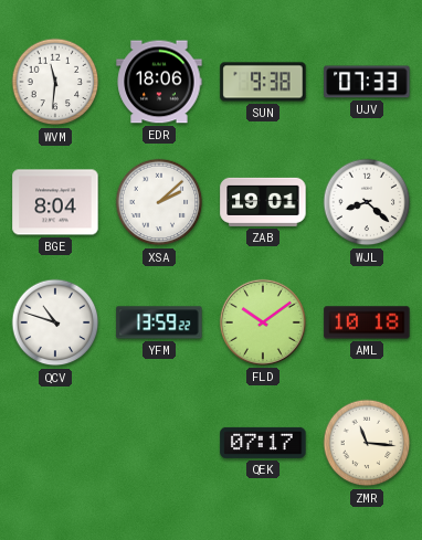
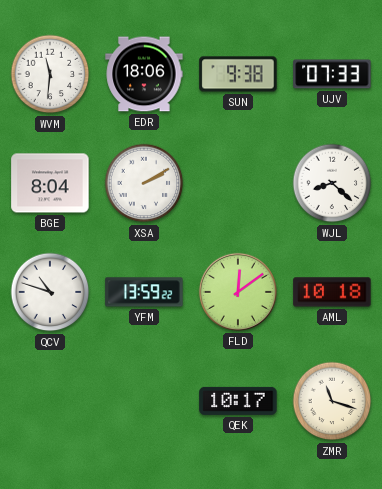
XSA: 2:08 -> 2:10
ZAB: 19:01 -> none
FLD: 10:09 -> 12:09
QEK: 07:17 -> 10:17
ZMR: 11:16 -> 11:18
